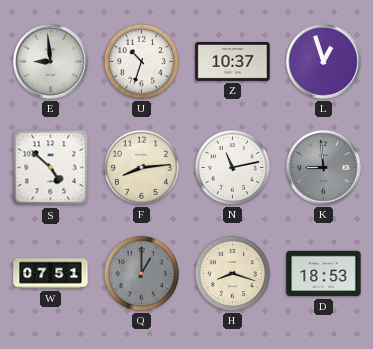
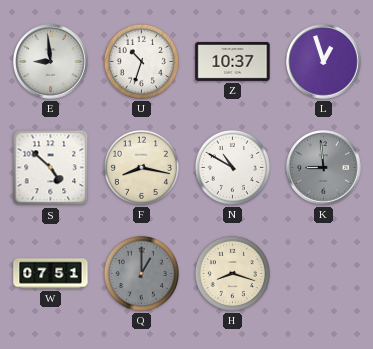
F: 8:14 -> 8:17
N: 11:13 -> 10:50
D: 18:53 -> none
